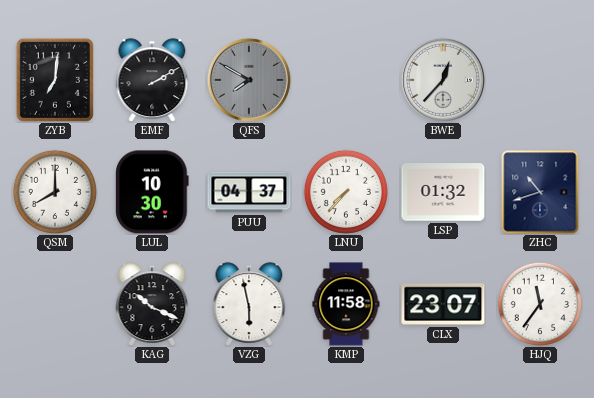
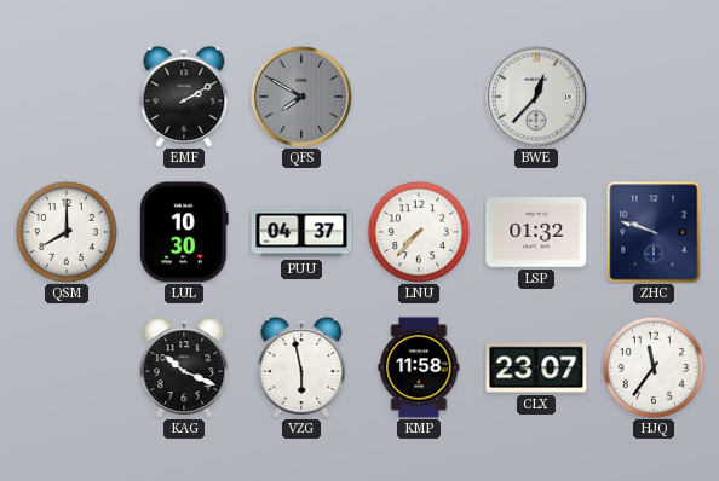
ZYB: 7:01 -> none
ZHC: 10:42 -> 9:48
